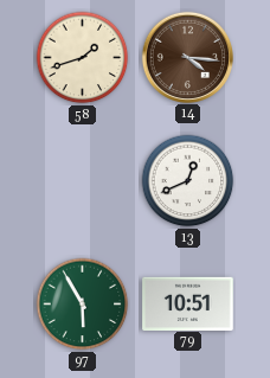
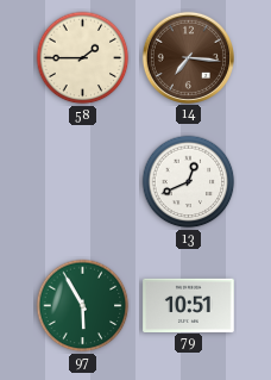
58: 1:42 -> 1:45
14: 4:16 -> 7:16
